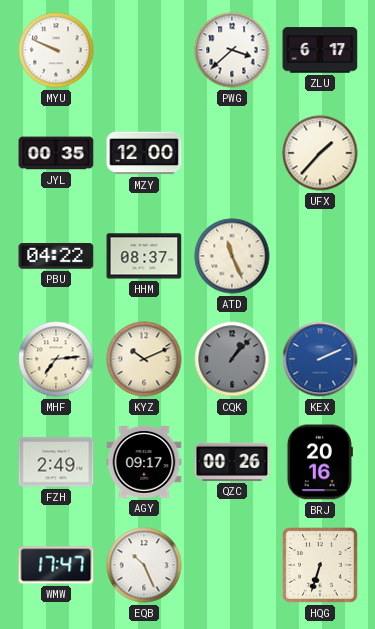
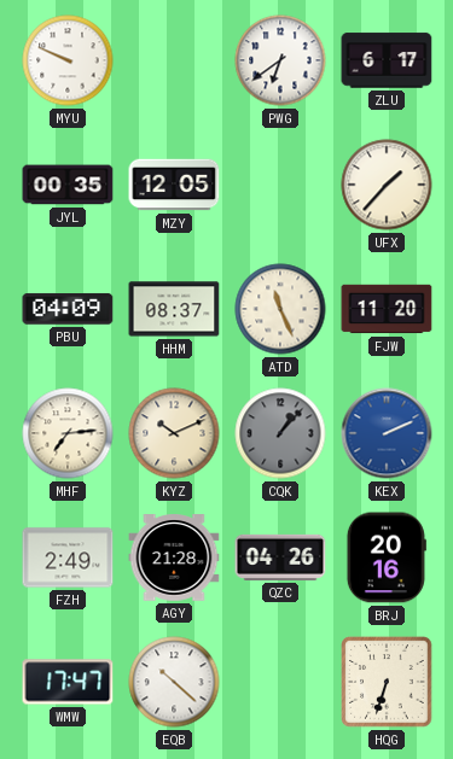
PWG: 3:38 -> 6:39
MZY: 12:00 -> 12:05
PBU: 04:22 -> 04:09
FJW: none -> 11:20
AGY: 09:17 -> 21:28
QZC: 00:26 -> 04:26
EQB: 10:26 -> 10:22
